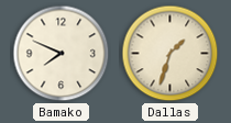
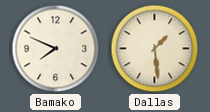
Dallas: 1:33 -> 1:29
